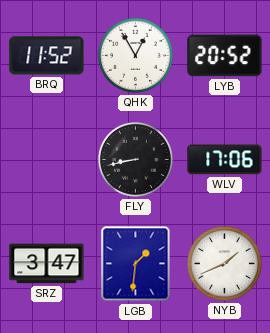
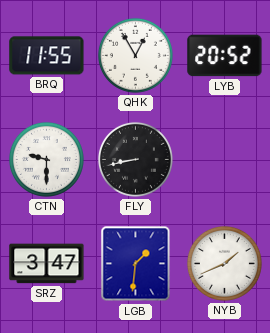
BRQ: 11:52 -> 11:55
CTN: none -> 9:30
WLV: 17:06 -> none
